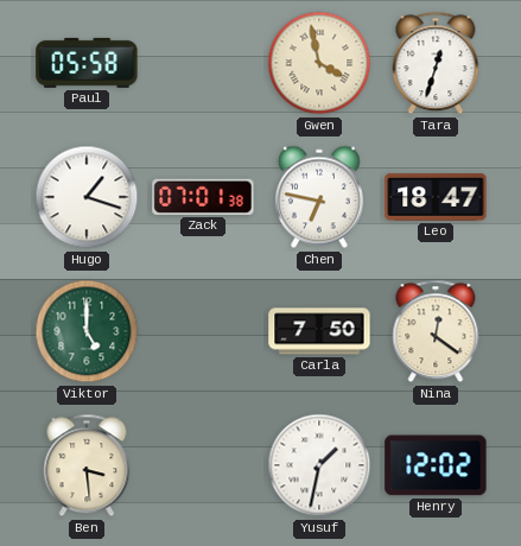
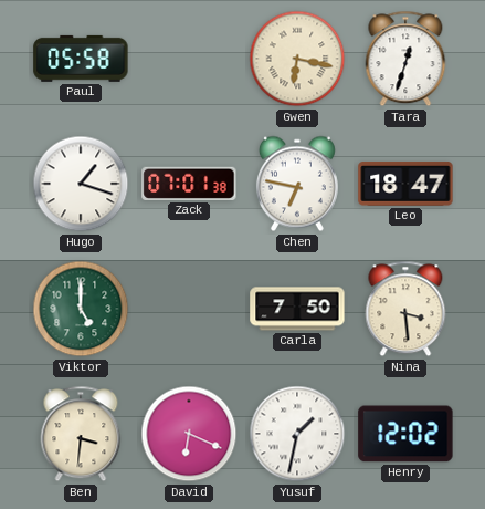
Gwen: 3:58 -> 6:17
Nina: 12:21 -> 3:29
Ben: 3:29 -> 3:31
David: none -> 6:19
